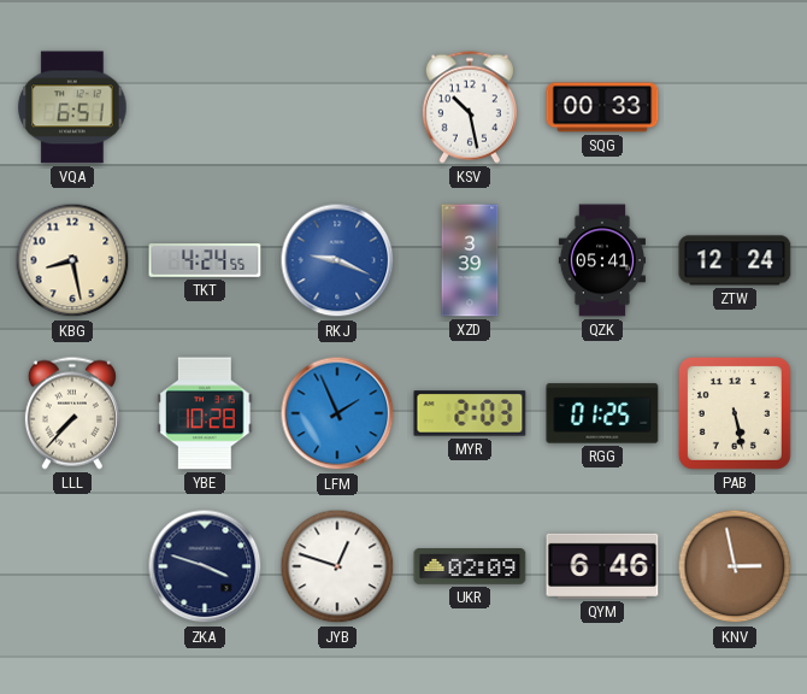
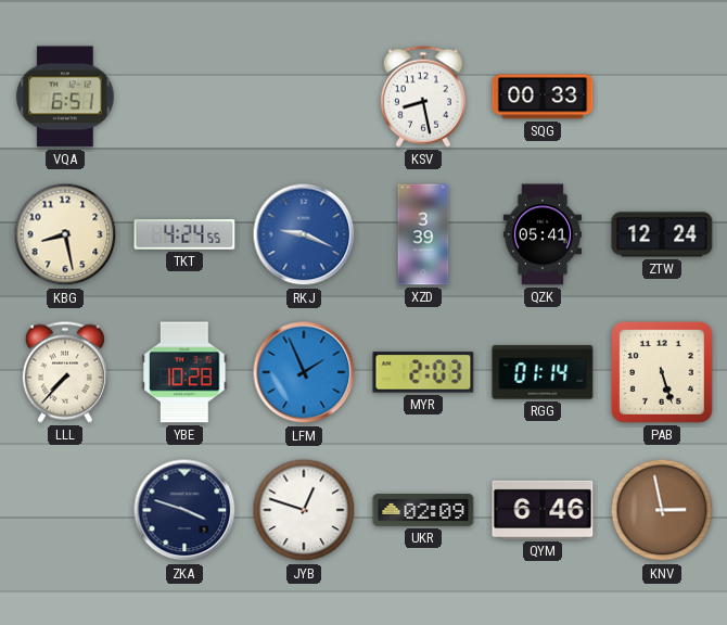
KSV: 10:28 -> 8:28
RGG: 01:25 -> 01:14
PAB: 5:28 -> 5:27
